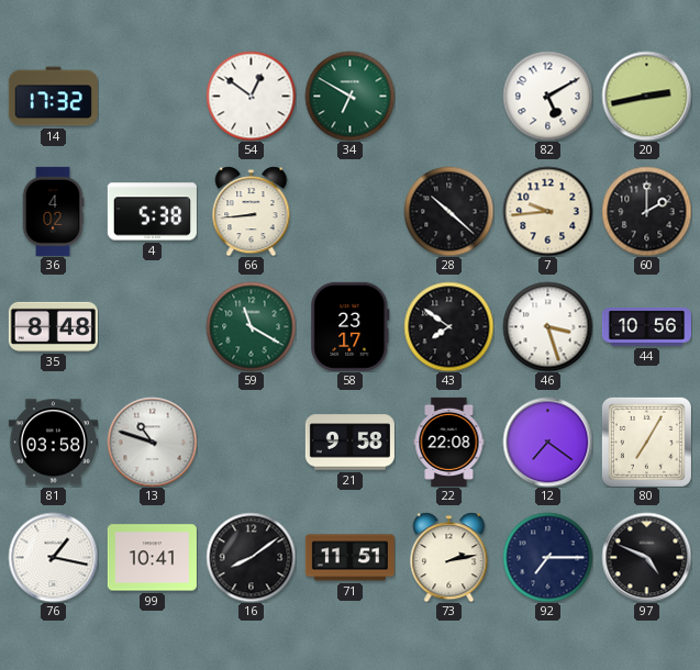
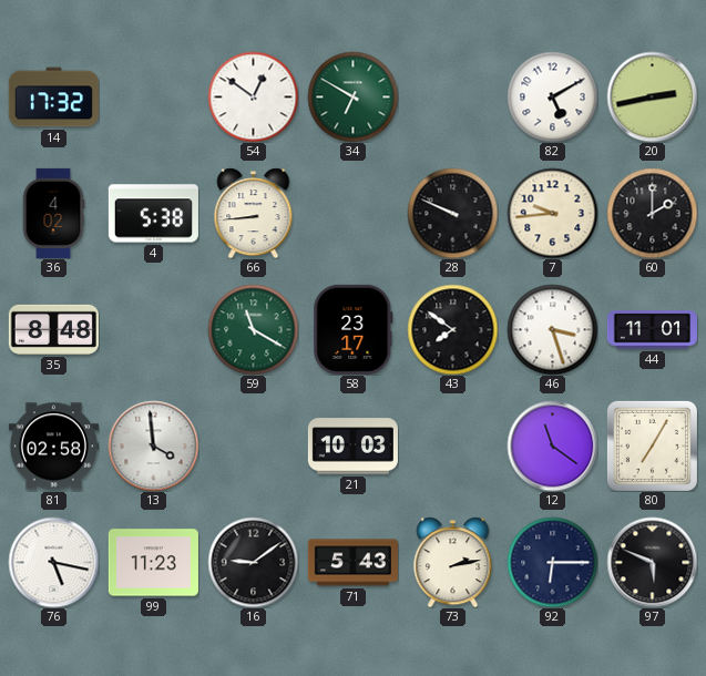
28: 10:22 -> 9:49
44: 10:56 -> 11:01
81: 03:58 -> 02:58
13: 10:48 -> 3:59
21: 9:58 -> 10:03
22: 22:08 -> none
12: 7:21 -> 11:21
76: 1:17 -> 5:17
99: 10:41 -> 11:23
16: 8:09 -> 9:09
71: 11:51 -> 5:43
92: 7:15 -> 6:15
97: 4:49 -> 5:49
